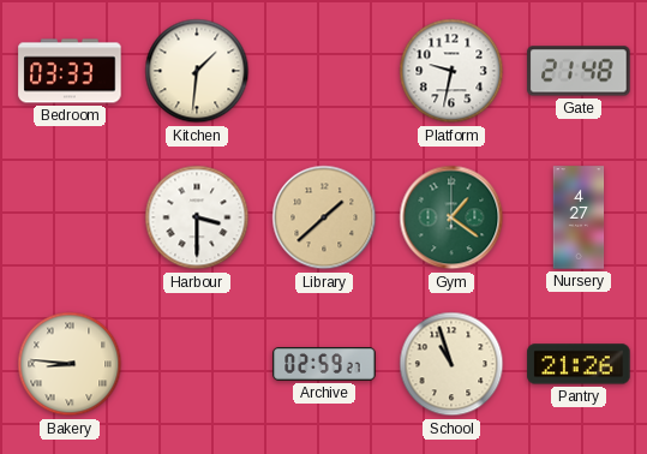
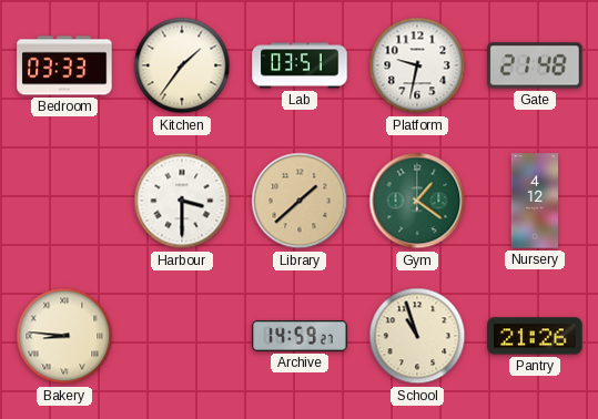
Kitchen: 1:31 -> 1:36
Lab: none -> 03:51
Nursery: 4:27 -> 4:12
Archive: 02:59 -> 14:59
